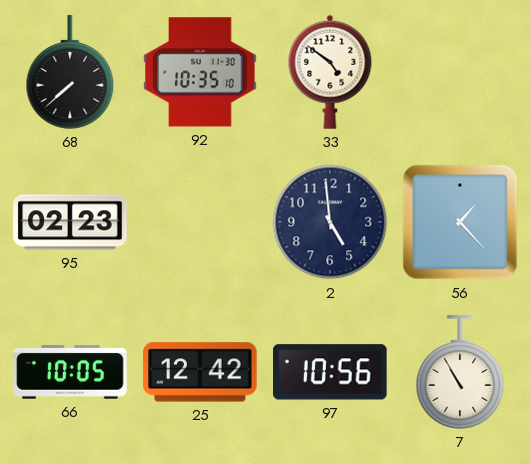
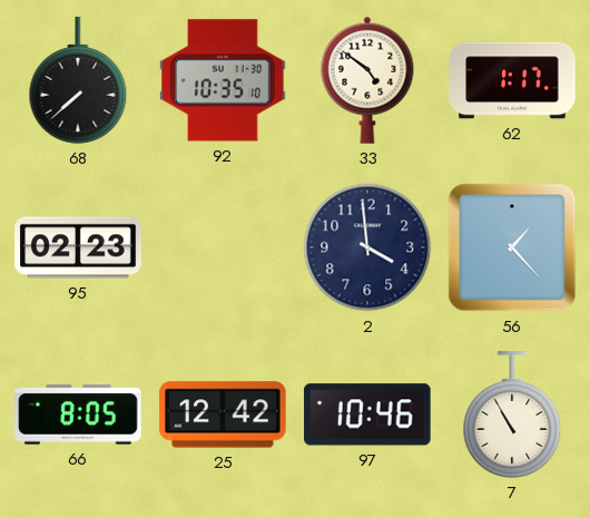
62: none -> 1:17
2: 4:59 -> 3:59
66: 10:05 -> 8:05
97: 10:56 -> 10:46
